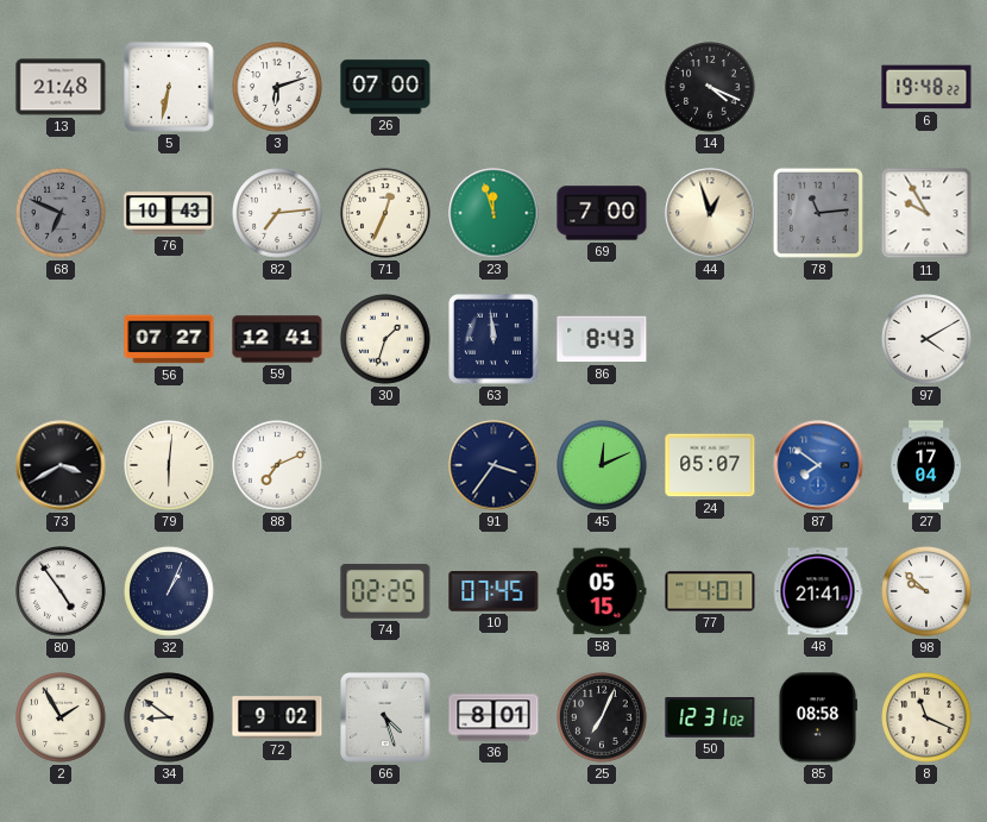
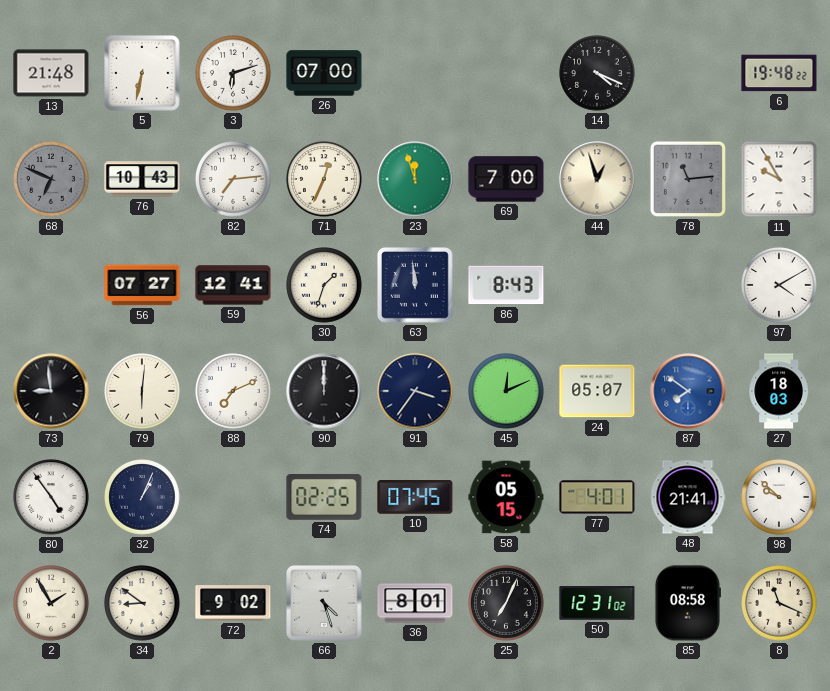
73: 3:40 -> 8:59
90: none -> 12:00
27: 17:04 -> 18:03
